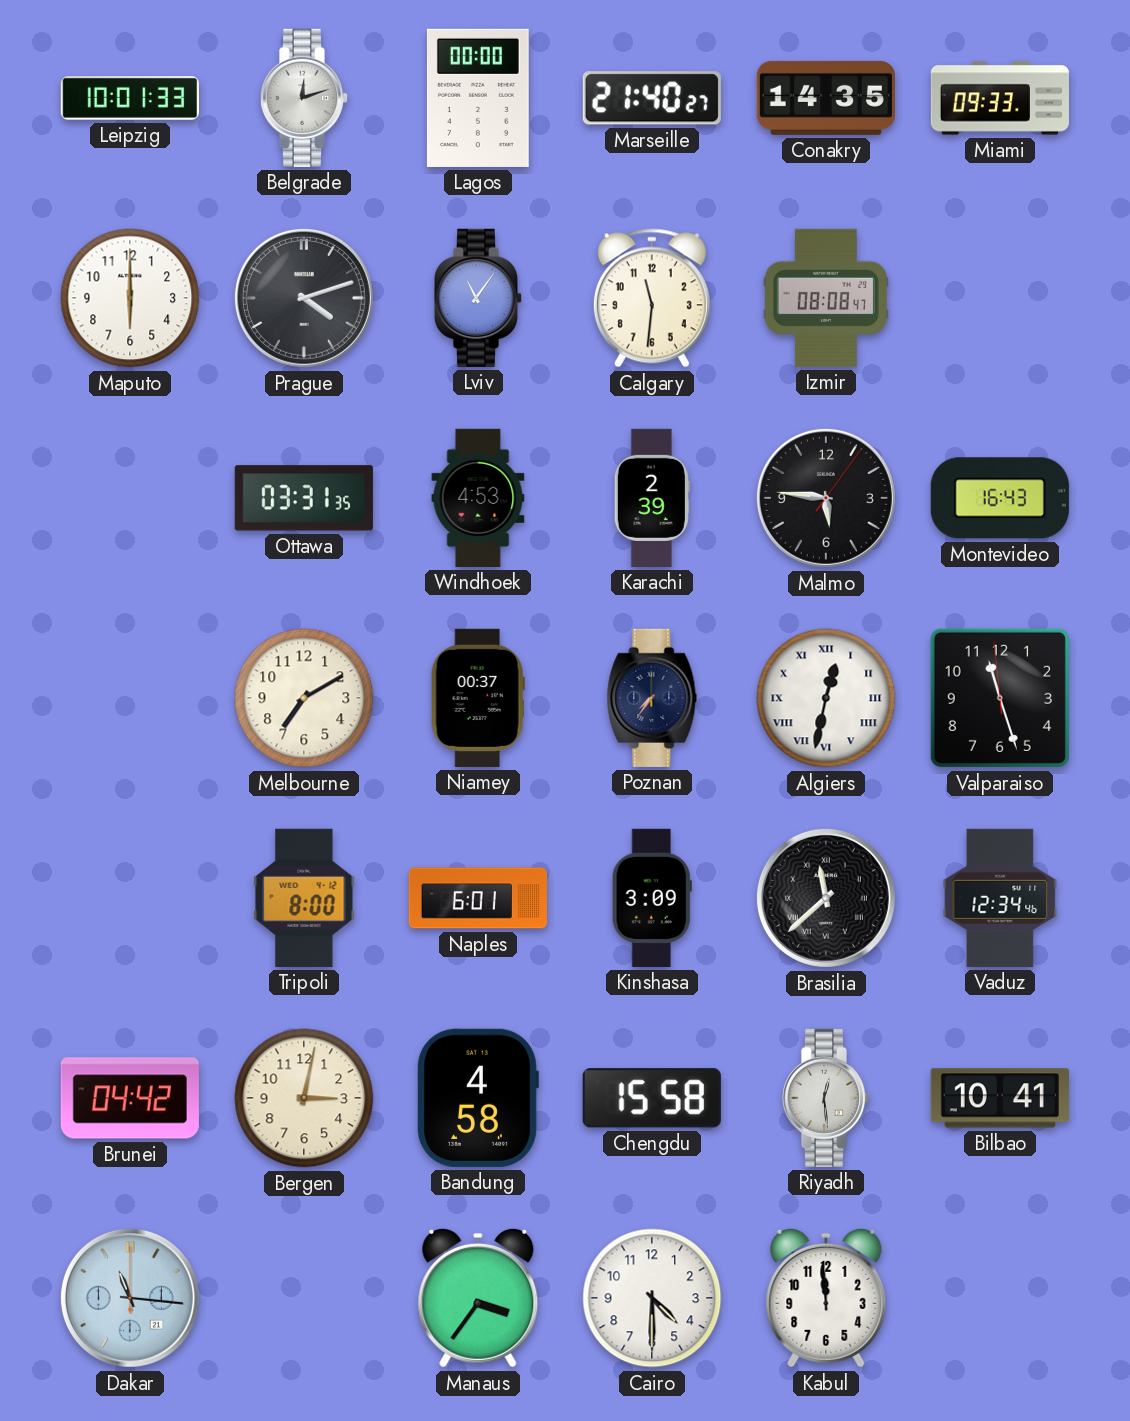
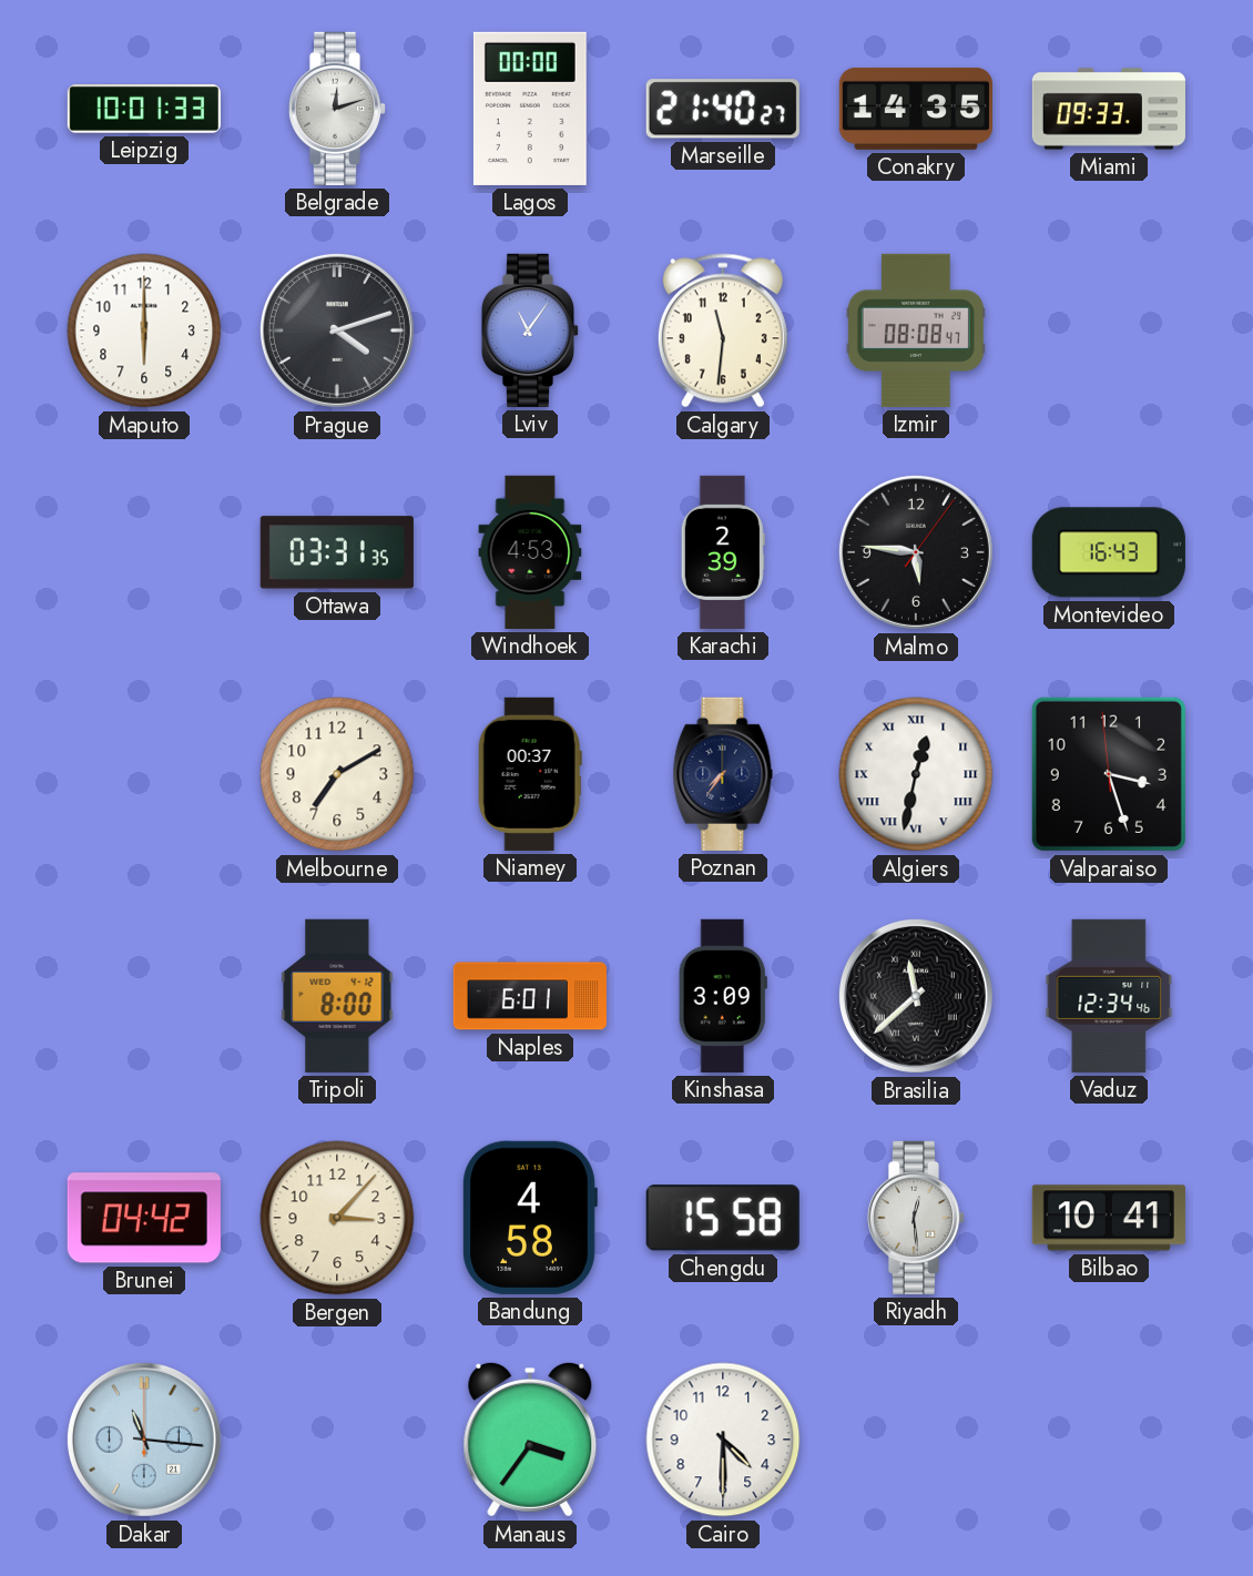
Valparaiso: 11:26 -> 3:26
Bergen: 3:02 -> 3:07
Kabul: 11:59 -> none
